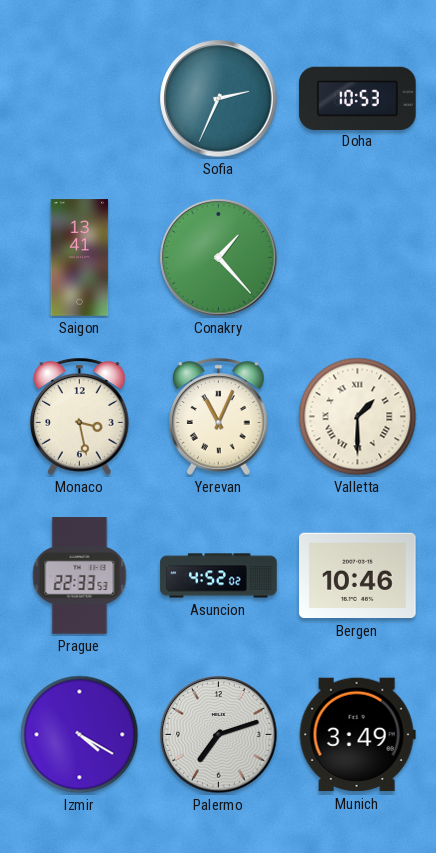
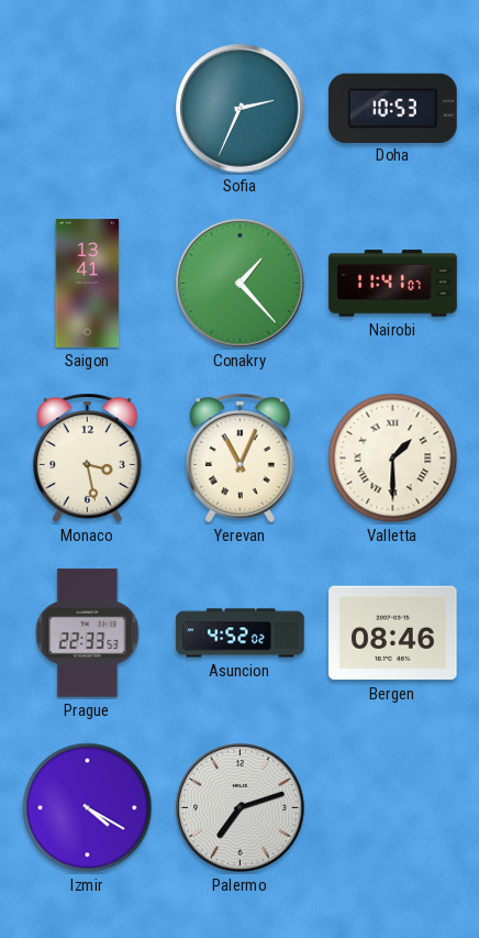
Nairobi: none -> 11:41
Bergen: 10:46 -> 08:46
Munich: 3:49 -> none
